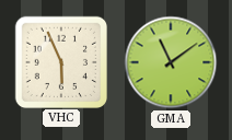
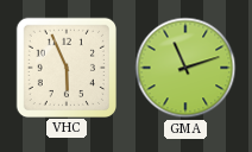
GMA: 11:09 -> 11:12
